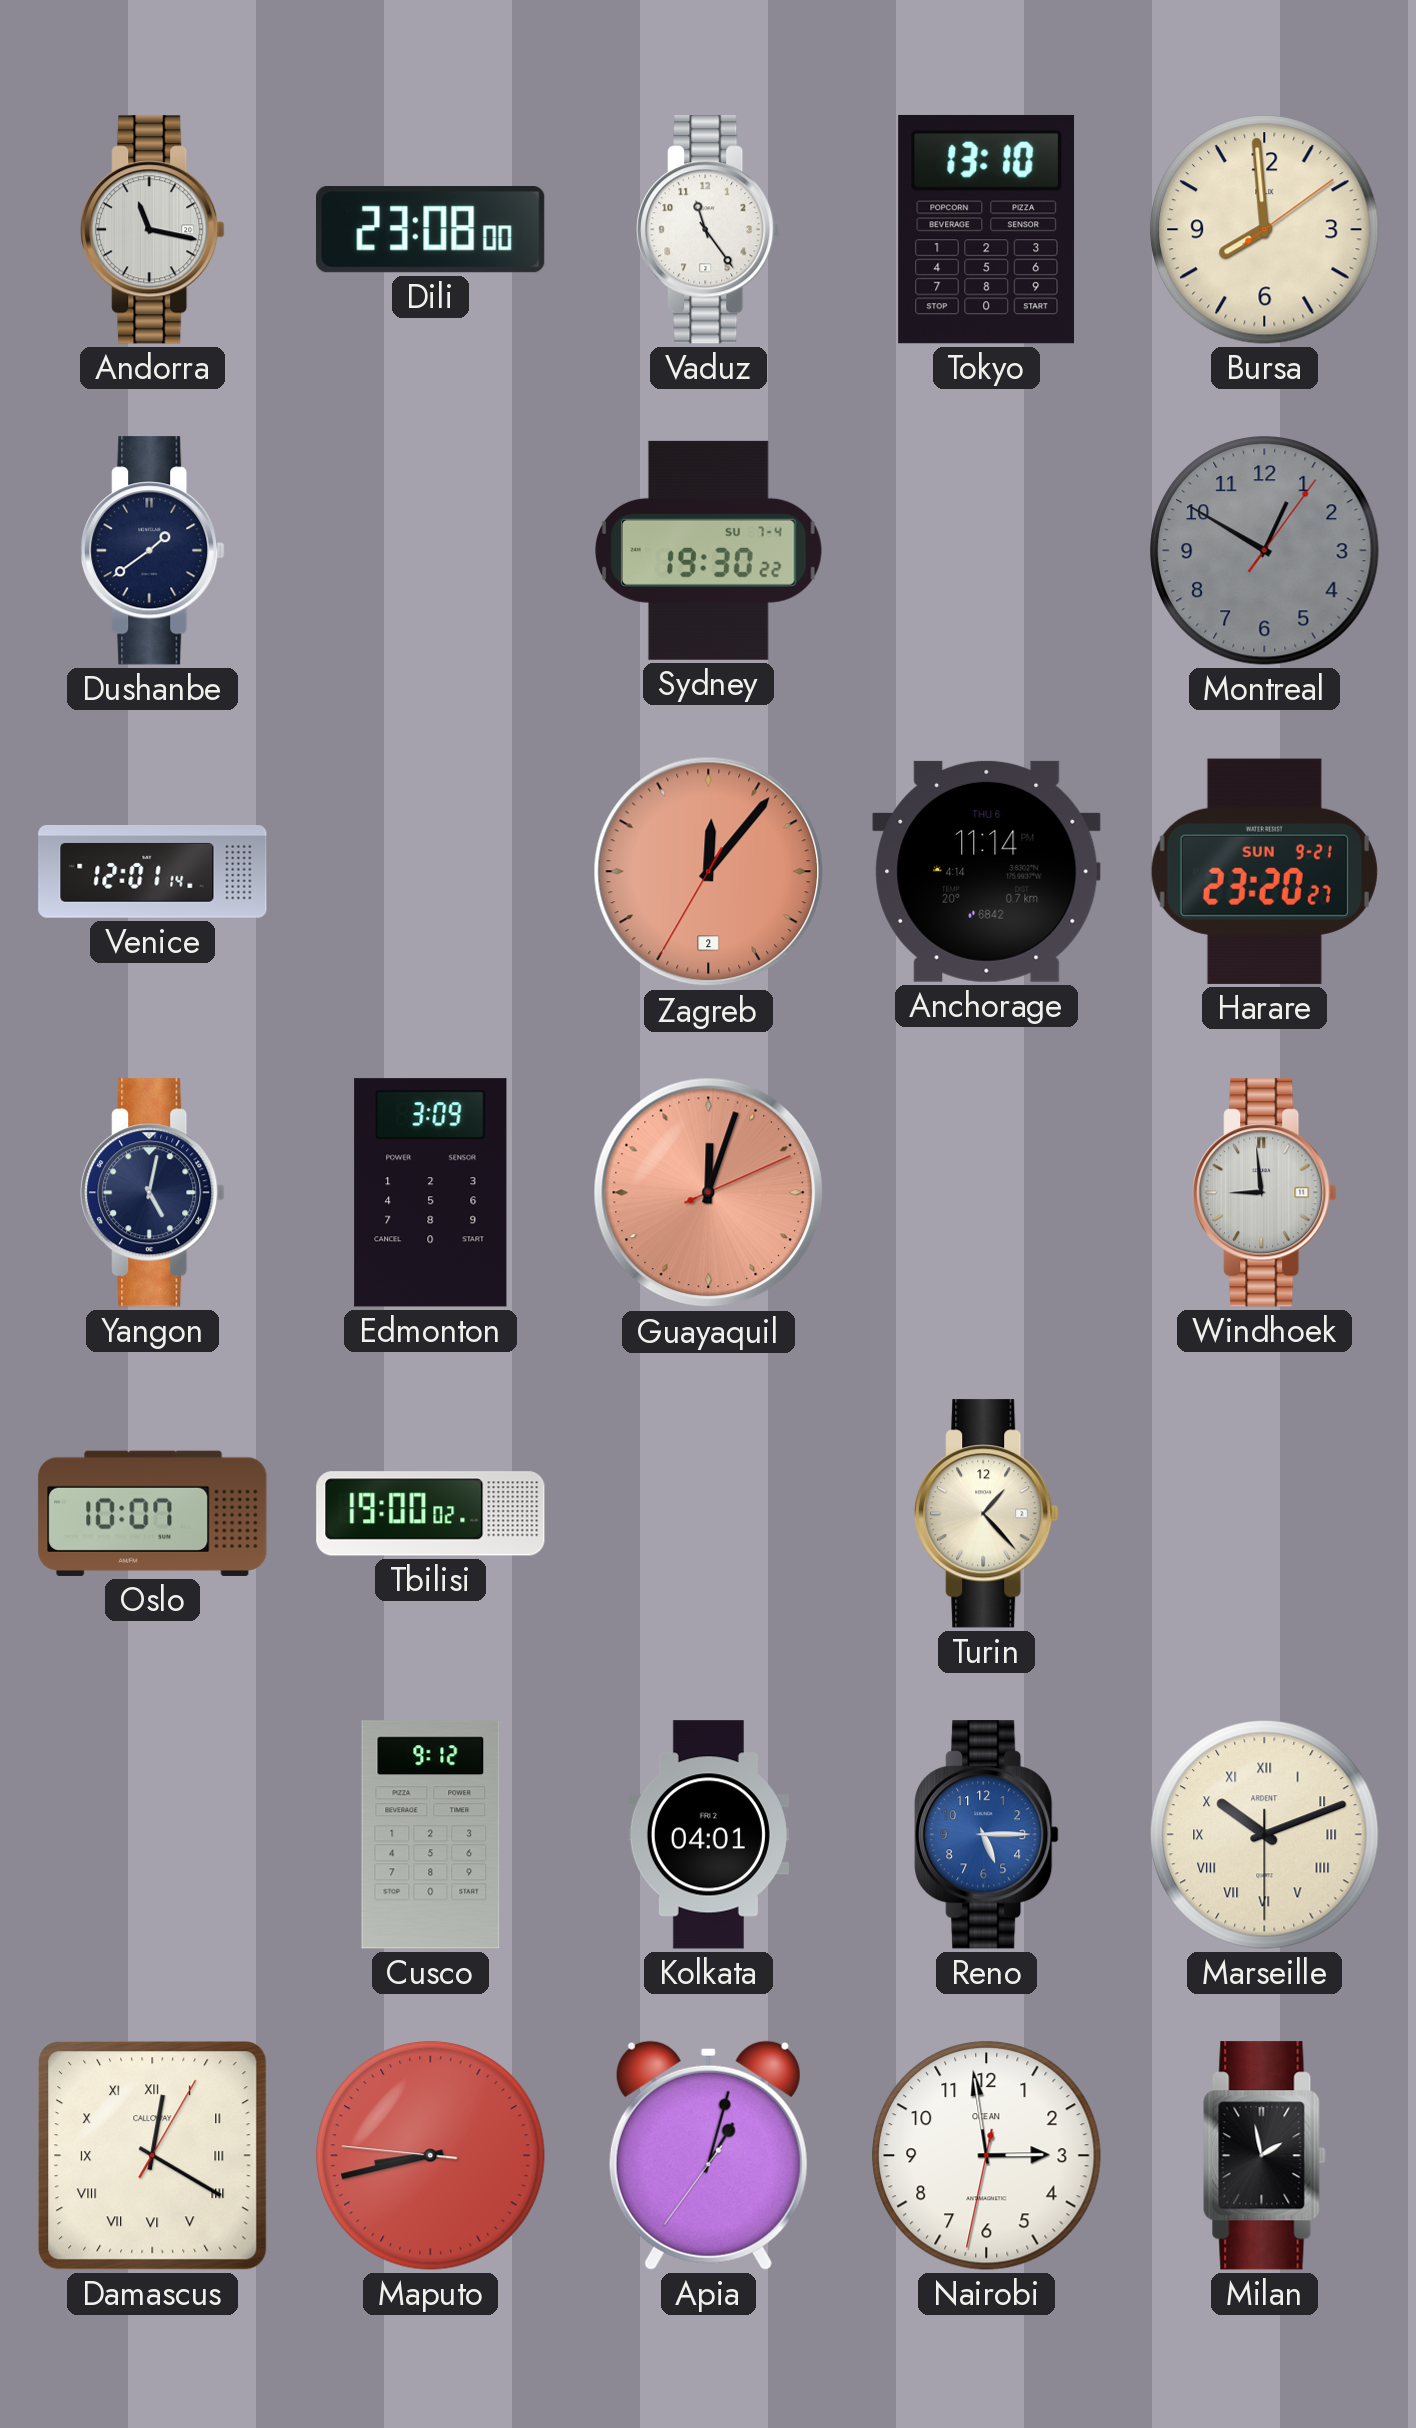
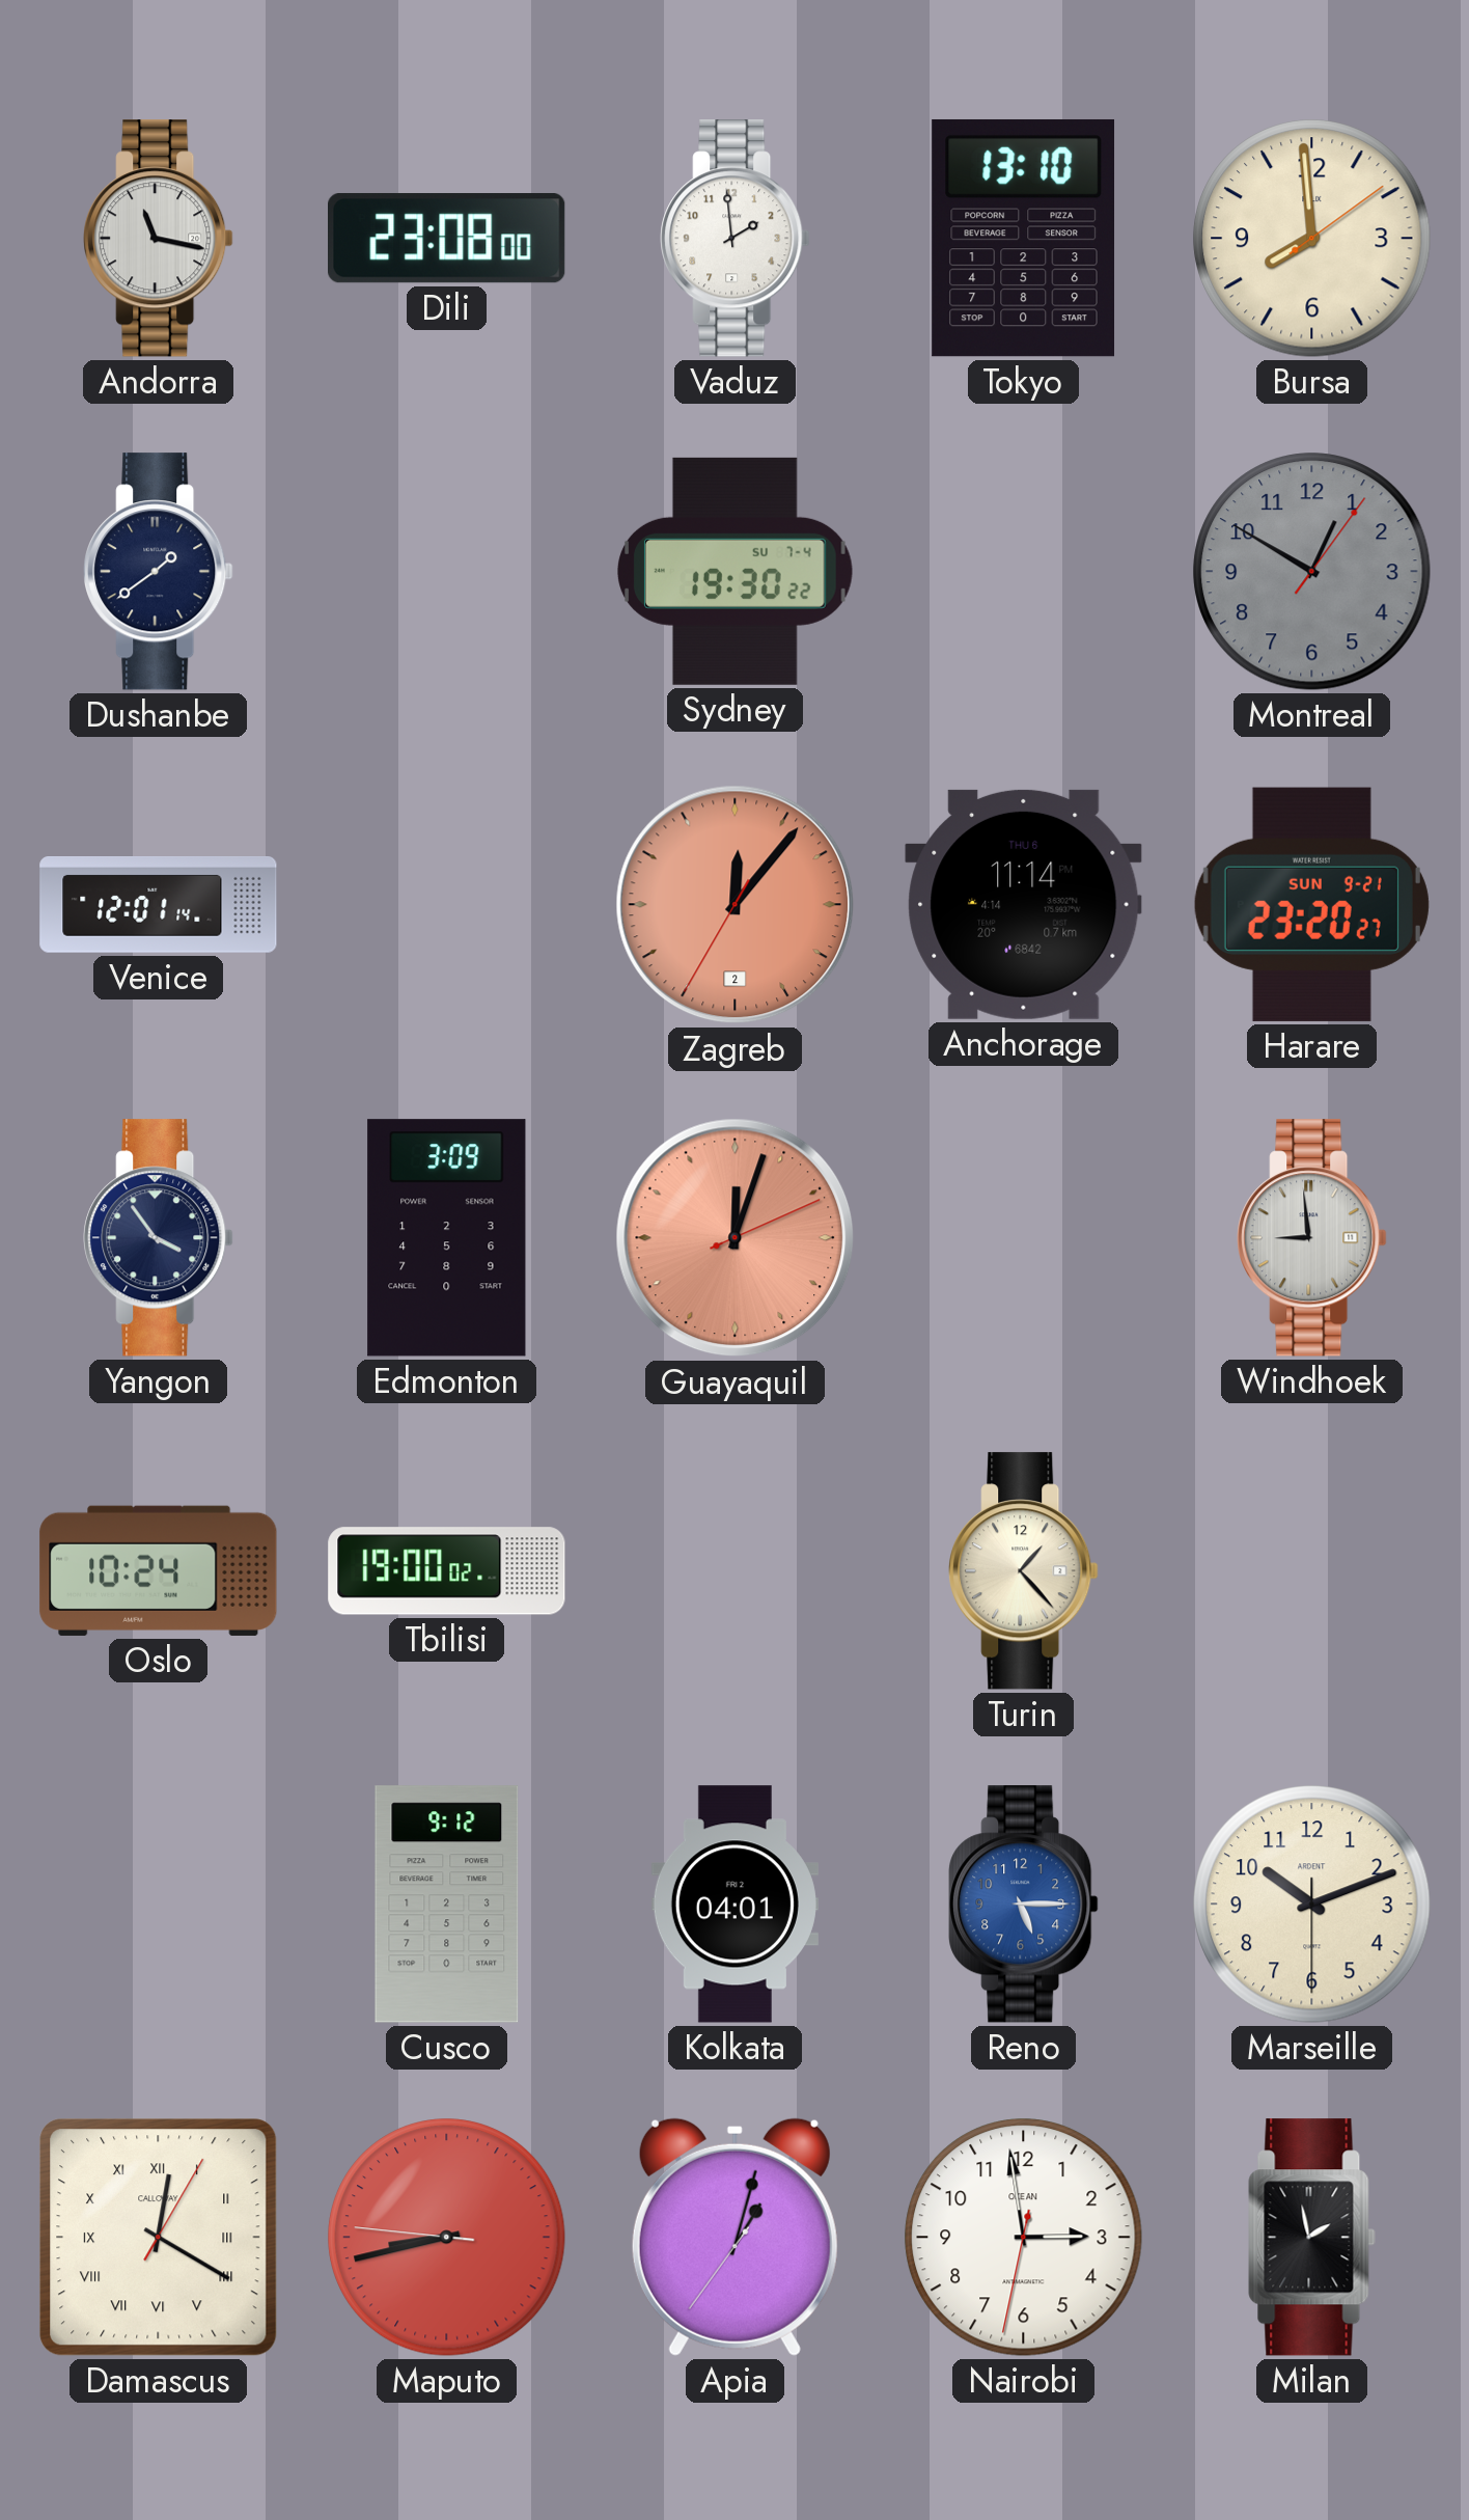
Vaduz: 11:24 -> 1:59
Yangon: 5:02 -> 3:54
Oslo: 10:07 -> 10:24
Marseille numerals: Roman -> Arabic
